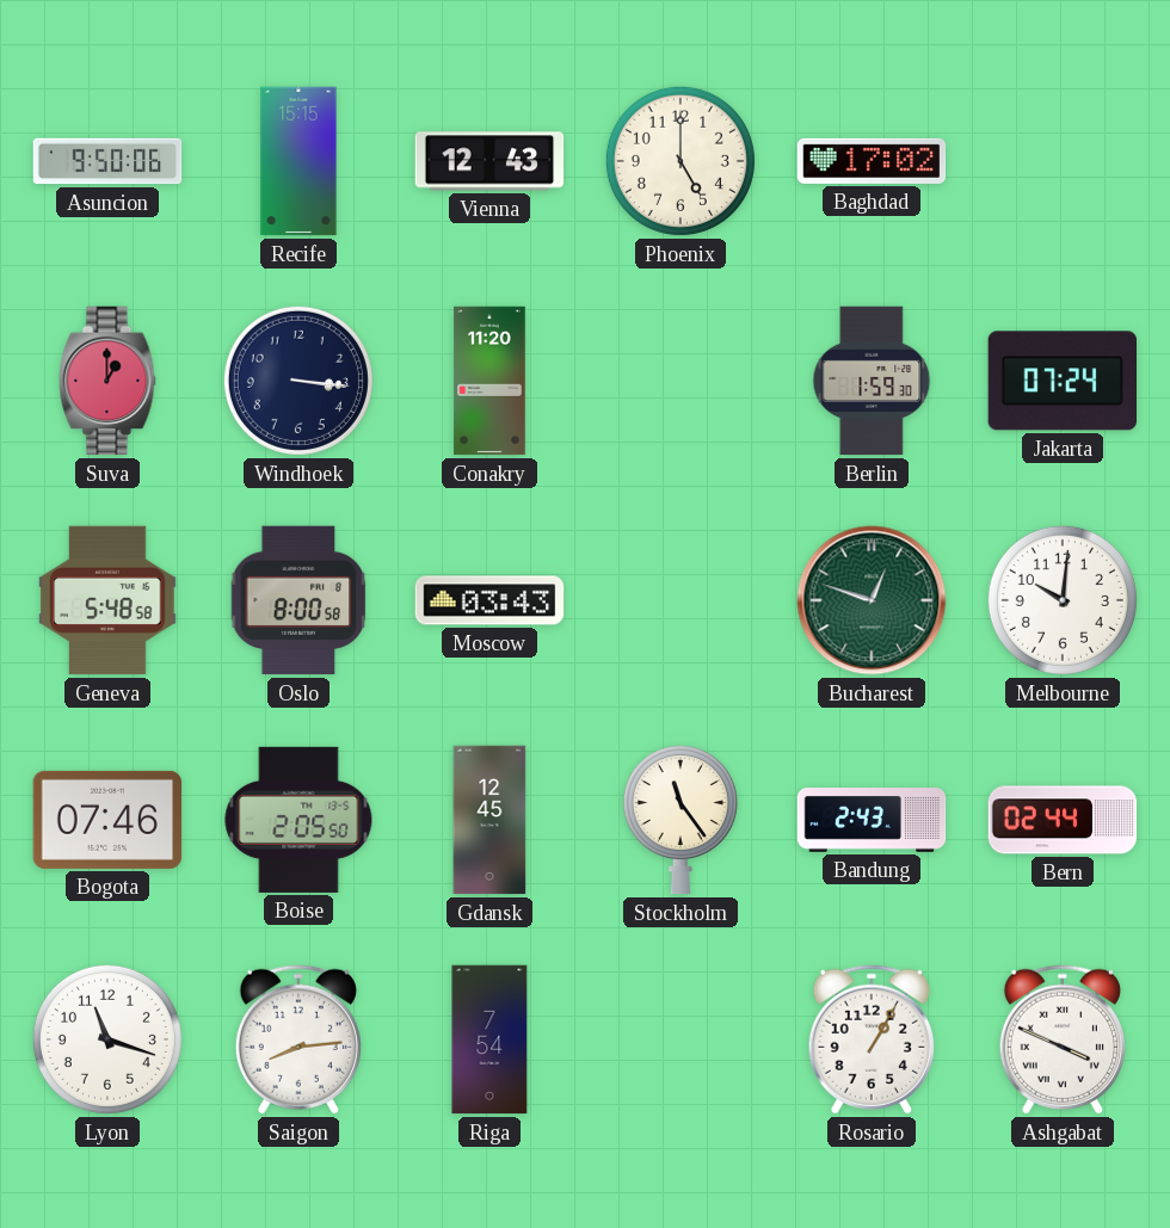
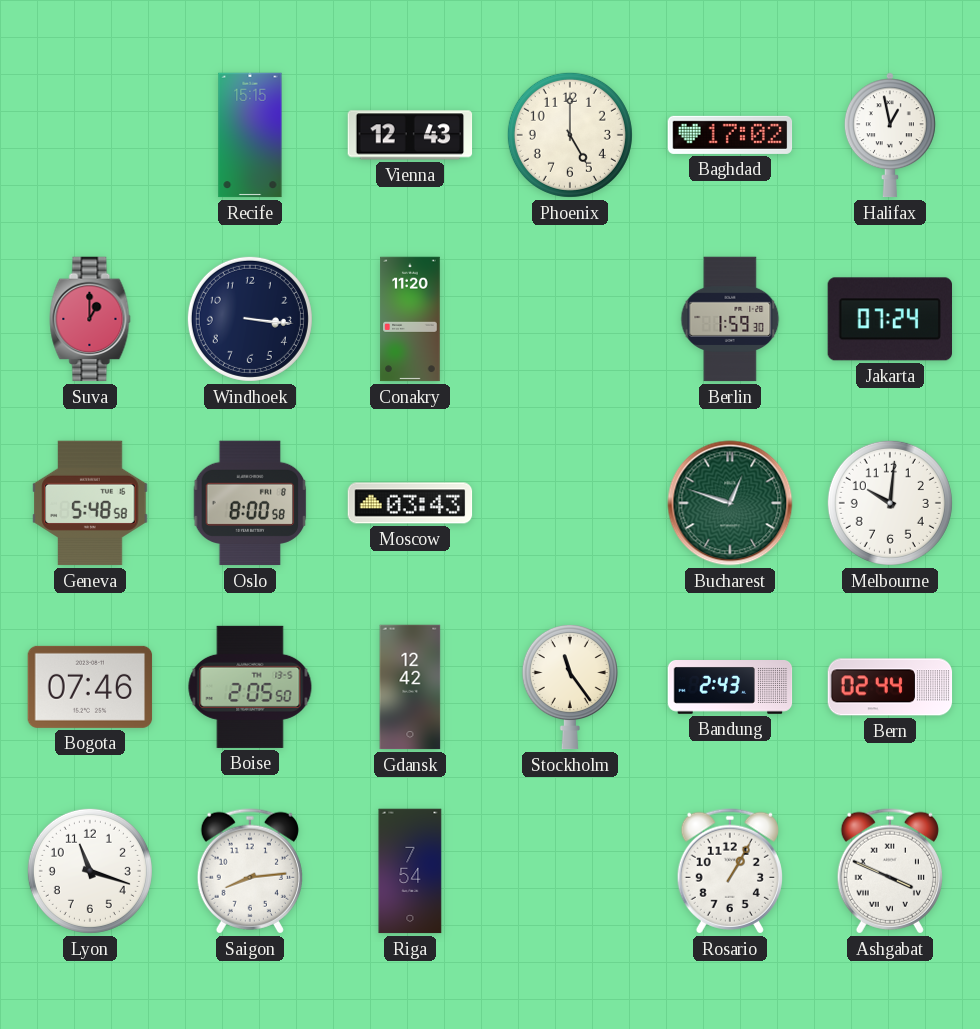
Asuncion: 9:50 -> none
Halifax: none -> 12:58
Gdansk: 12:45 -> 12:42
